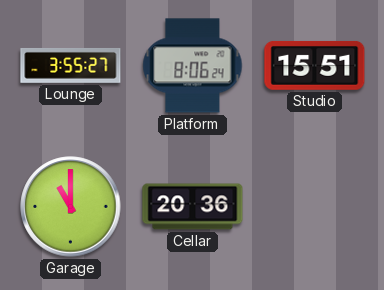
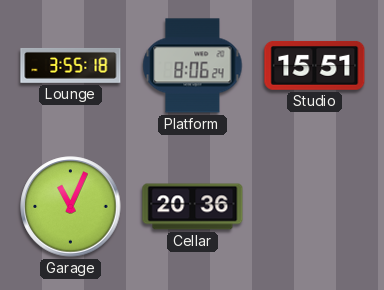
Lounge: 3:55:27 -> 3:55:18
Garage: 11:00 -> 11:04
